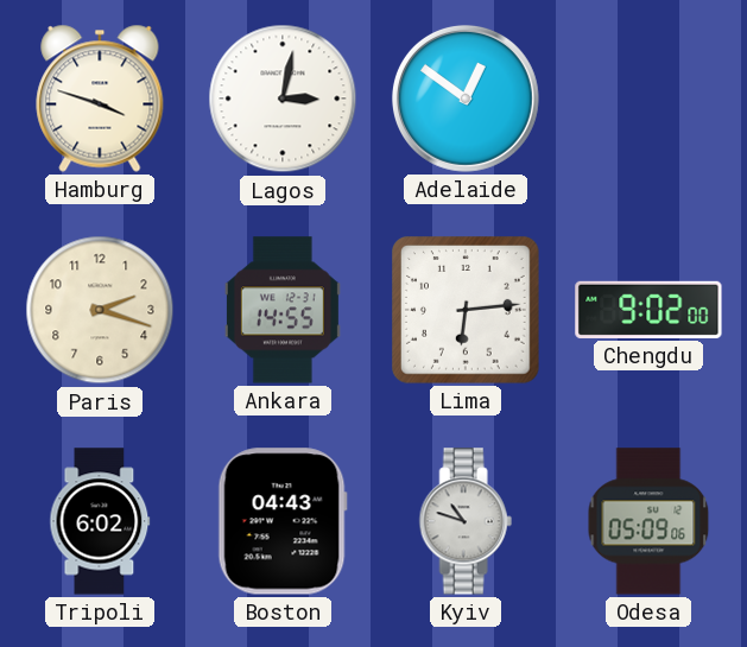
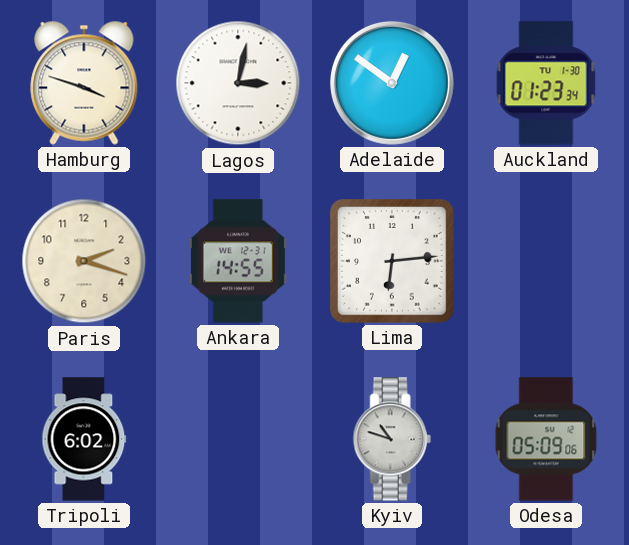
Auckland: none -> 01:23
Chengdu: 9:02 -> none
Boston: 04:43 -> none
